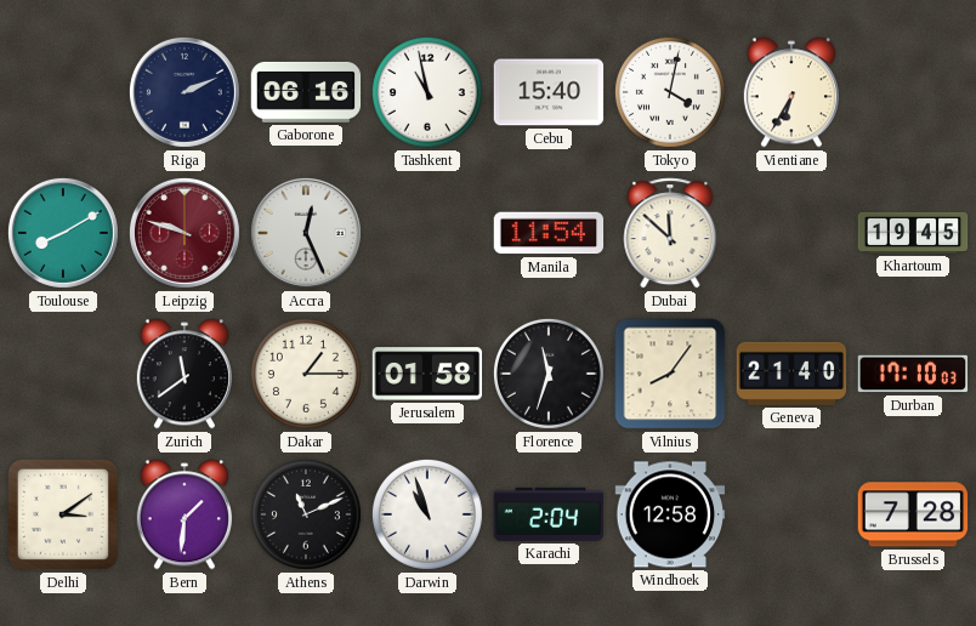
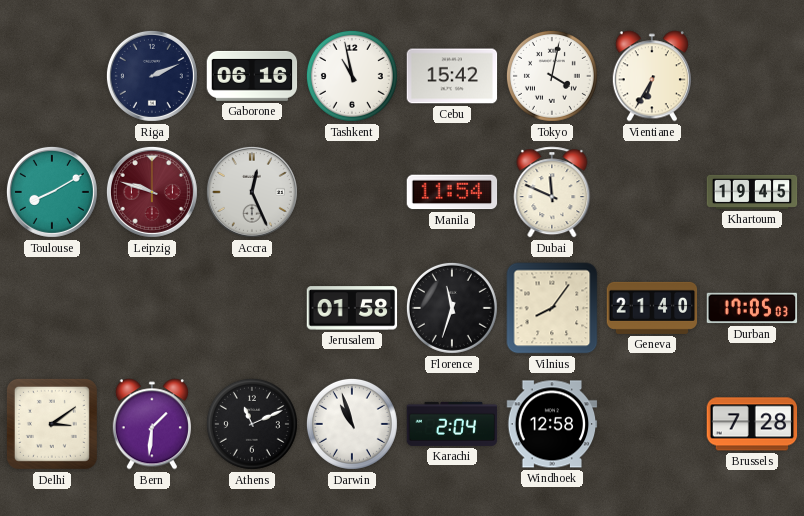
Cebu: 15:40 -> 15:42
Dubai: 11:52 -> 11:49
Zurich: 11:39 -> none
Dakar: 1:15 -> none
Durban: 17:10 -> 17:05
